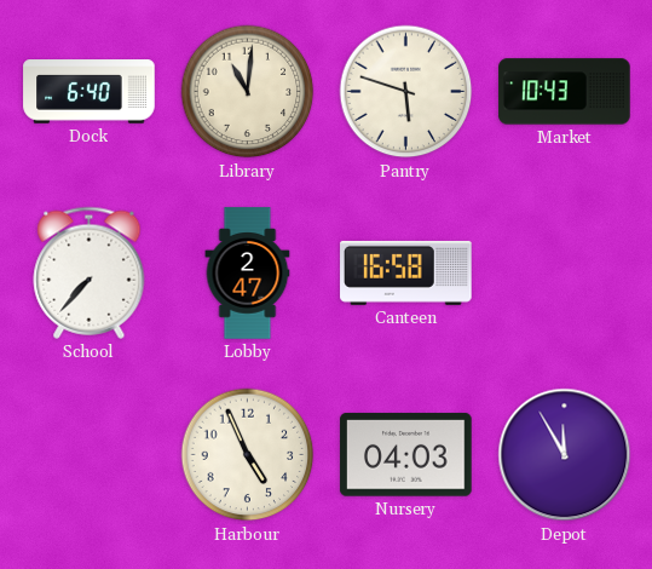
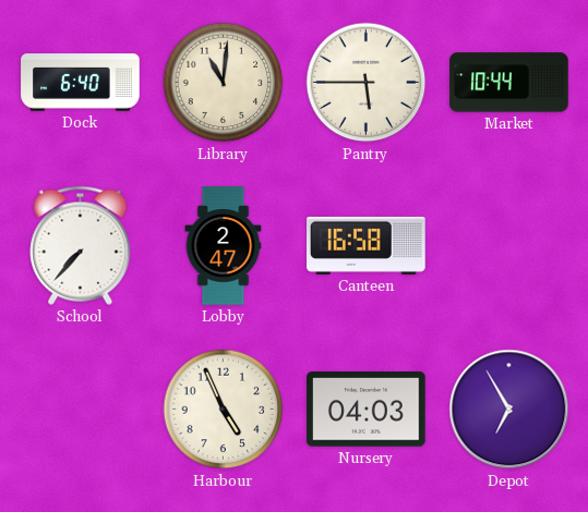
Pantry: 5:48 -> 5:45
Market: 10:43 -> 10:44
Depot: 11:55 -> 6:55
